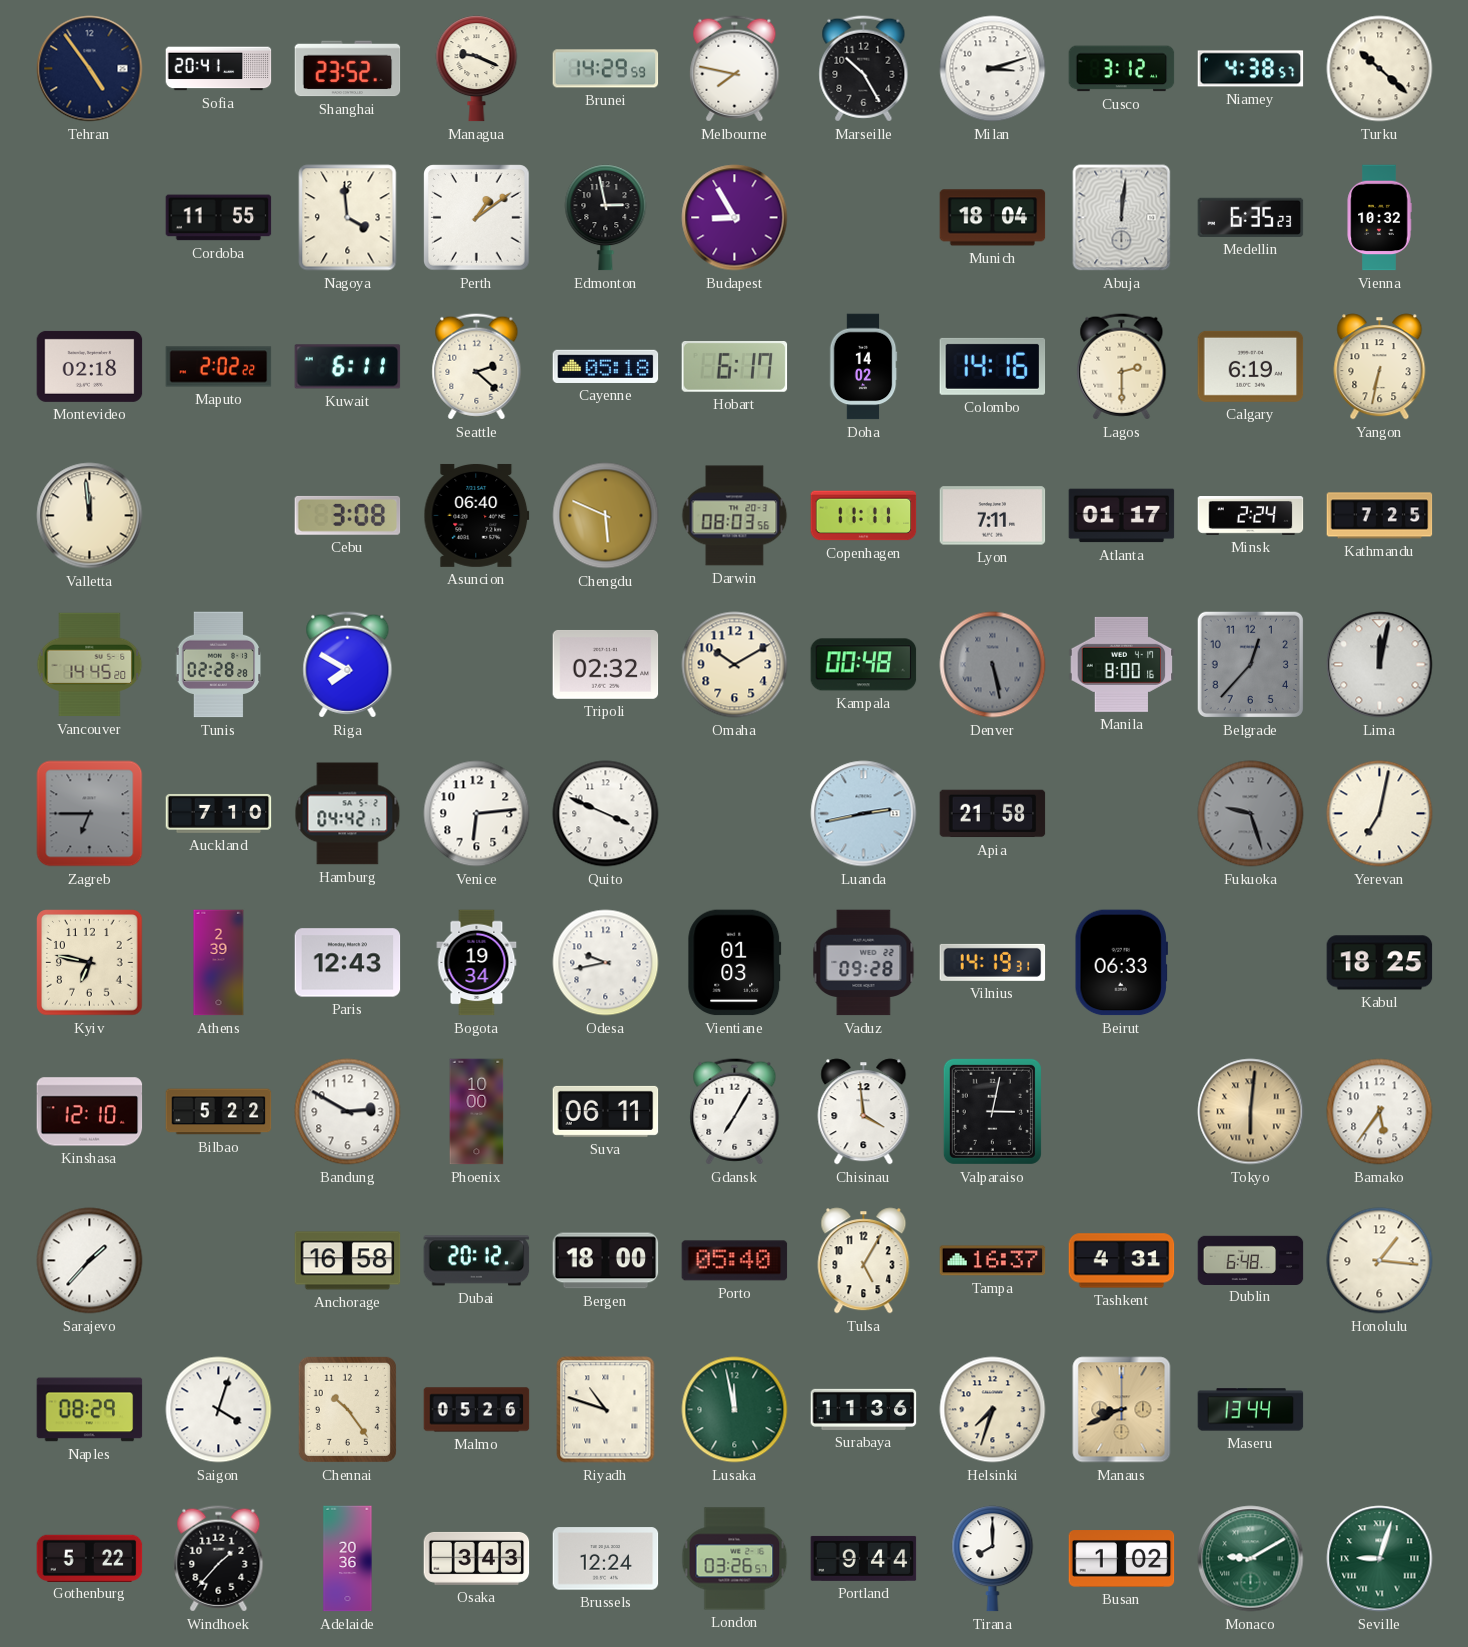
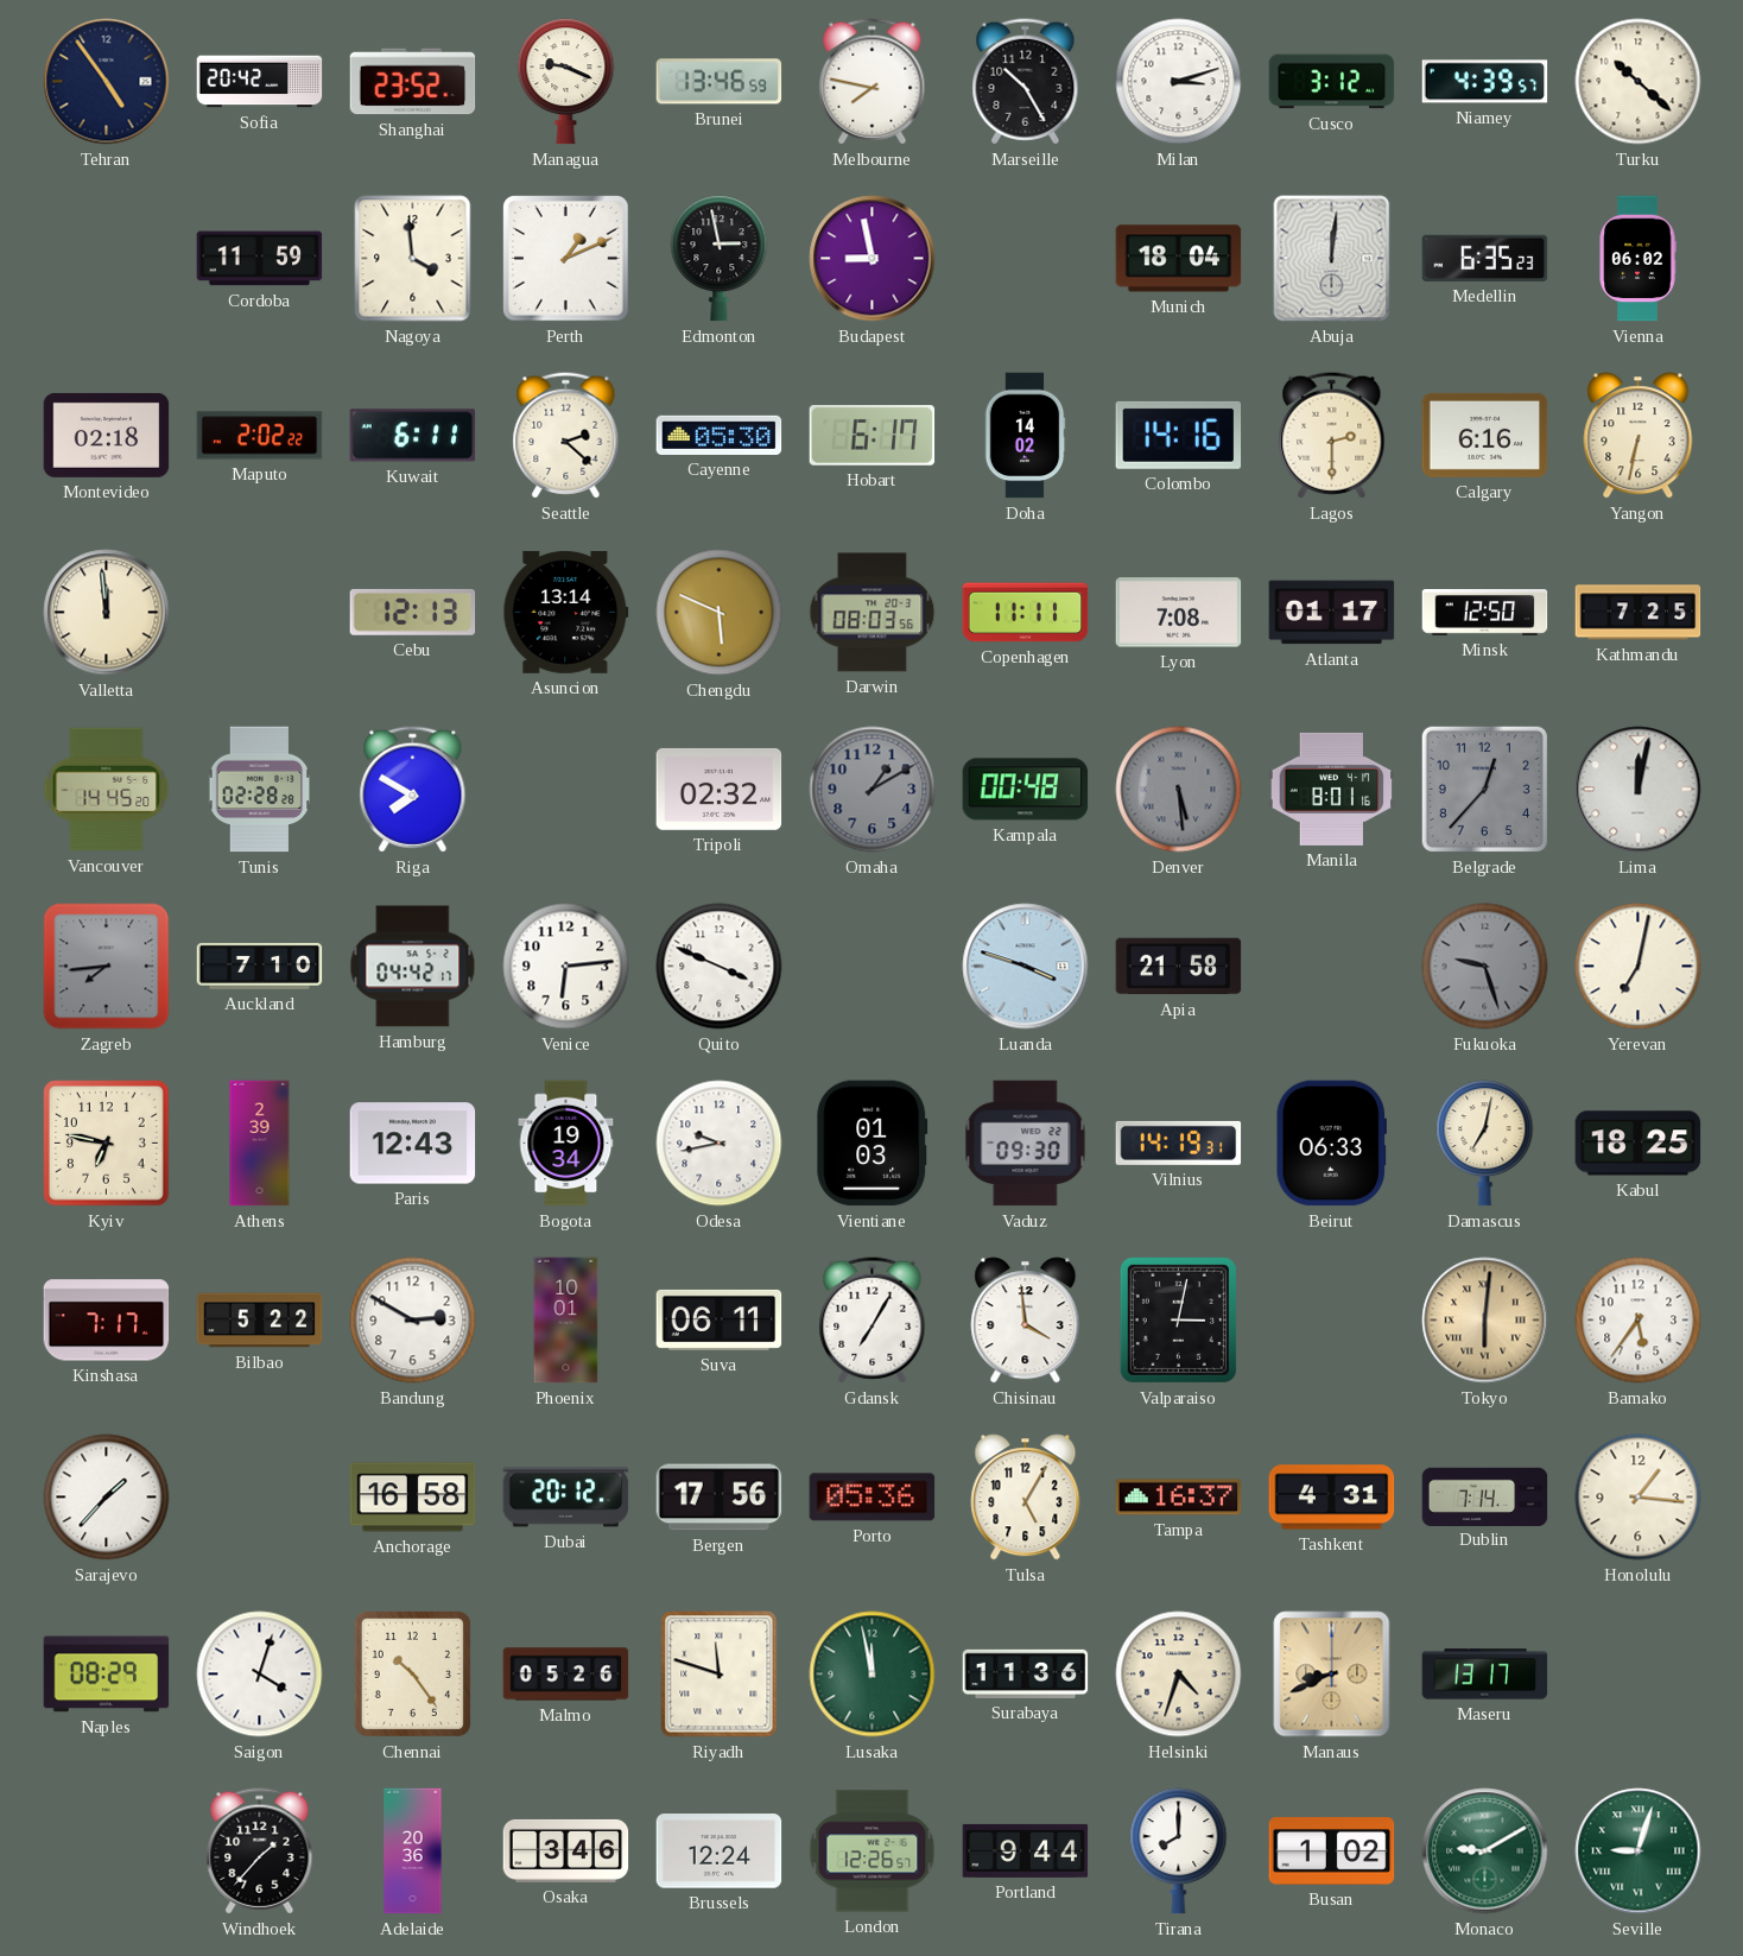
Sofia: 20:41 -> 20:42
Brunei: 14:29 -> 13:46
Niamey: 4:38 -> 4:39
Cordoba: 11:55 -> 11:59
Perth: 1:09 -> 1:11
Budapest: 8:55 -> 8:58
Vienna: 10:32 -> 06:02
Cayenne: 05:18 -> 05:30
Calgary: 6:19 -> 6:16
Cebu: 3:08 -> 12:13
Asuncion: 06:40 -> 13:14
Lyon: 7:11 -> 7:08
Minsk: 2:24 -> 12:50
Omaha: 10:10 -> 1:10
Omaha dial: cream -> grey
Denver: 5:28 -> 5:29
Manila: 8:00 -> 8:01
Zagreb: 6:45 -> 7:44
Luanda: 2:43 -> 3:48
Vaduz: 09:28 -> 09:30
Damascus: none -> 7:02
Kinshasa: 12:10 -> 7:17
Phoenix: 10:00 -> 10:01
Bergen: 18:00 -> 17:56
Porto: 05:40 -> 05:36
Dublin: 6:48 -> 7:14
Riyadh: 10:48 -> 11:48
Helsinki: 7:33 -> 4:33
Maseru: 13:44 -> 13:17
Gothenburg: 5:22 -> none
Osaka: 3:43 -> 3:46
London: 03:26 -> 12:26
